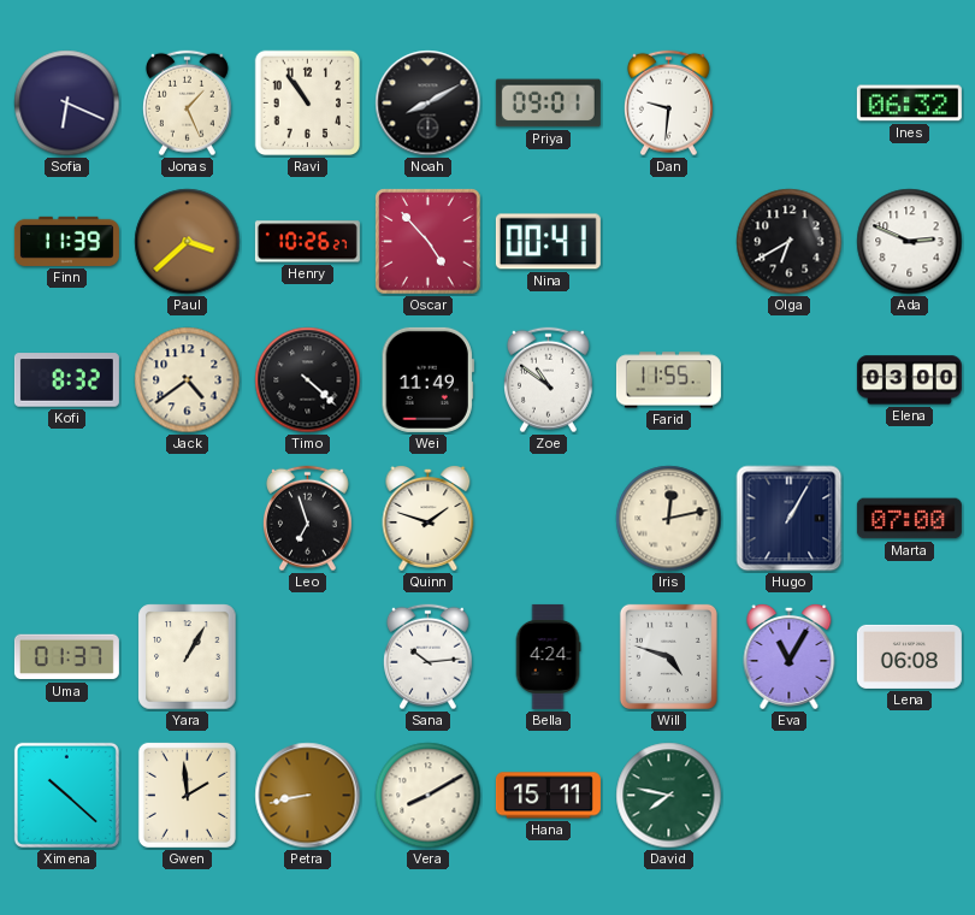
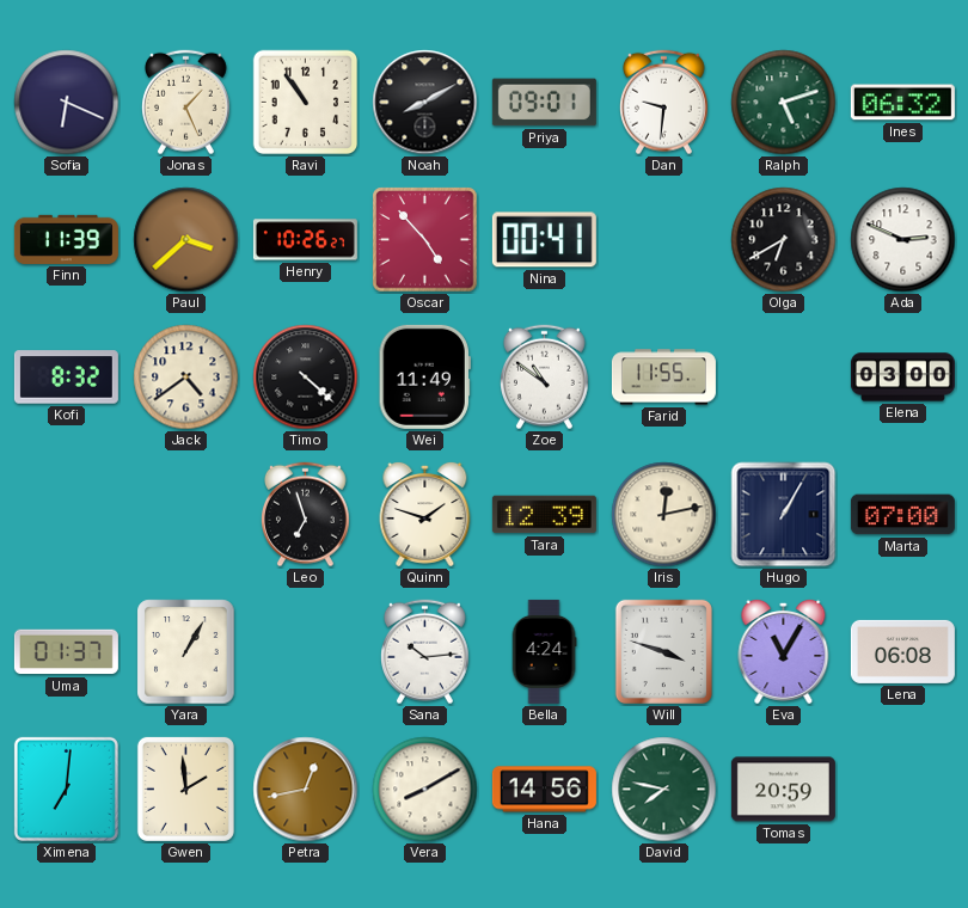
Ralph: none -> 5:12
Tara: none -> 12:39
Will: 4:48 -> 3:48
Ximena: 10:22 -> 7:01
Petra: 8:43 -> 12:43
Hana: 15:11 -> 14:56
Tomas: none -> 20:59
